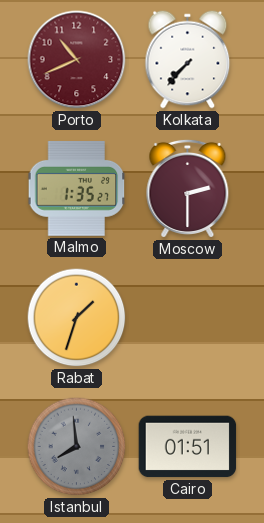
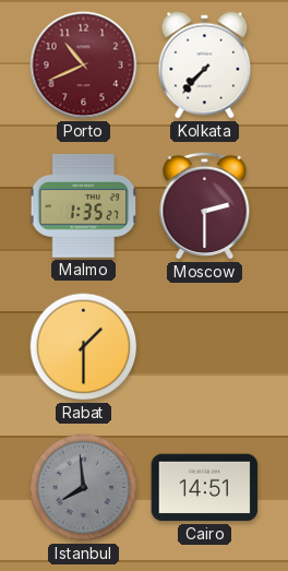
Rabat: 1:33 -> 1:30
Cairo: 01:51 -> 14:51
